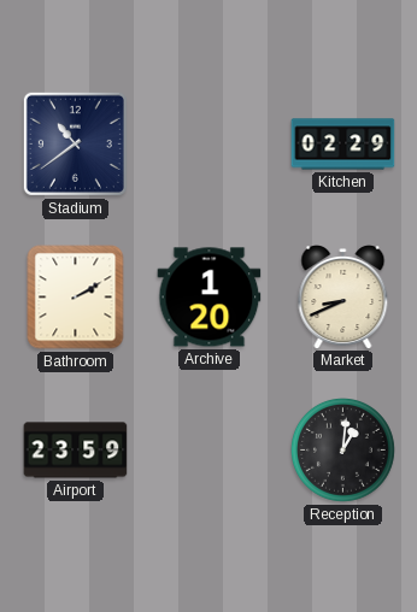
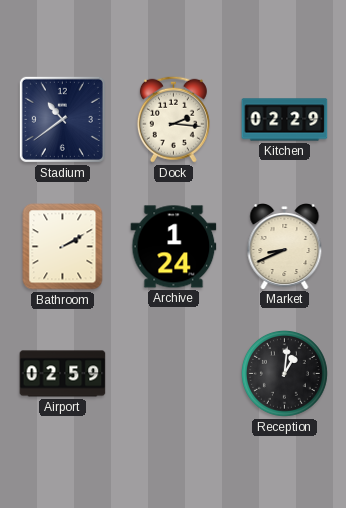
Dock: none -> 2:16
Archive: 1:20 -> 1:24
Airport: 23:59 -> 02:59
